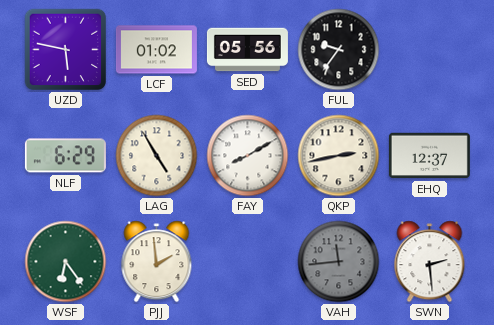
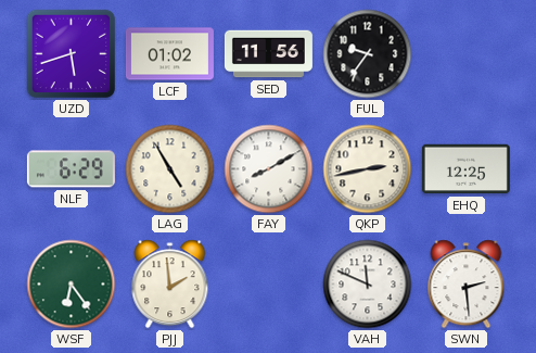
UZD: 5:47 -> 5:42
SED: 05:56 -> 11:56
EHQ: 12:37 -> 12:25
VAH: 11:44 -> 11:49
VAH dial: grey -> white
